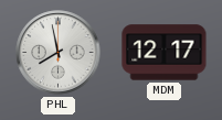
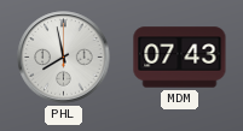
MDM: 12:17 -> 07:43
